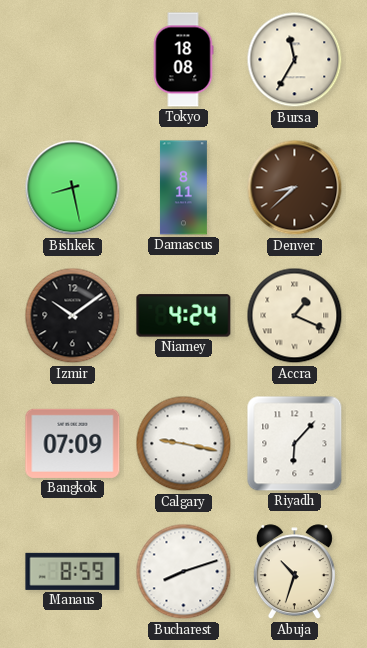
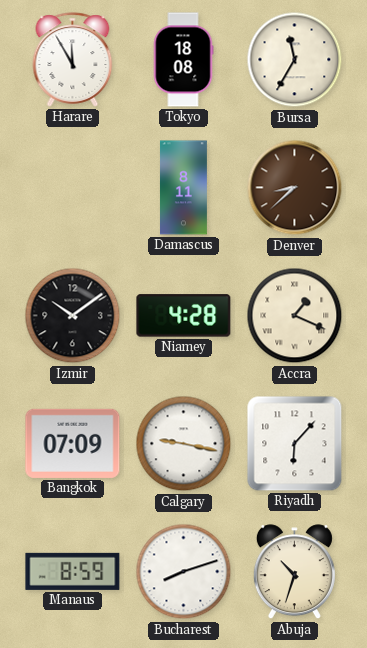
Harare: none -> 11:55
Bishkek: 8:28 -> none
Niamey: 4:24 -> 4:28
